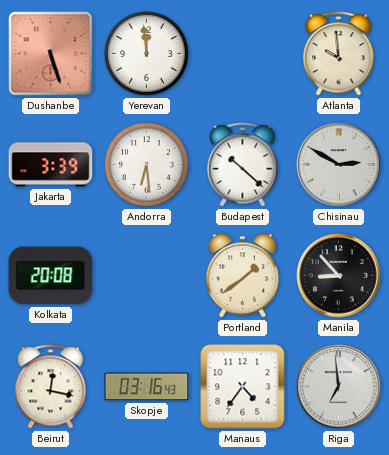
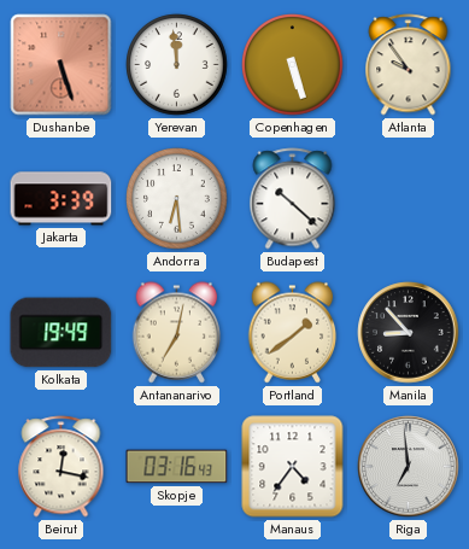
Copenhagen: none -> 5:27
Atlanta: 9:59 -> 9:54
Chisinau: 2:50 -> none
Kolkata: 20:08 -> 19:49
Antananarivo: none -> 7:02
